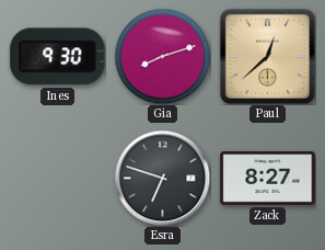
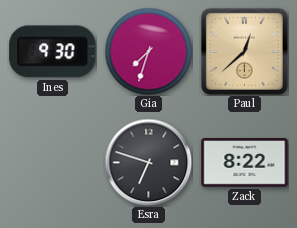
Gia: 8:12 -> 7:33
Zack: 8:27 -> 8:22
